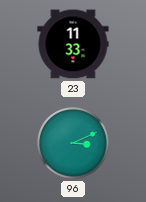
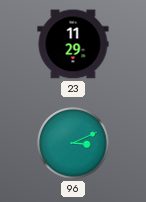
23: 11:33 -> 11:29
